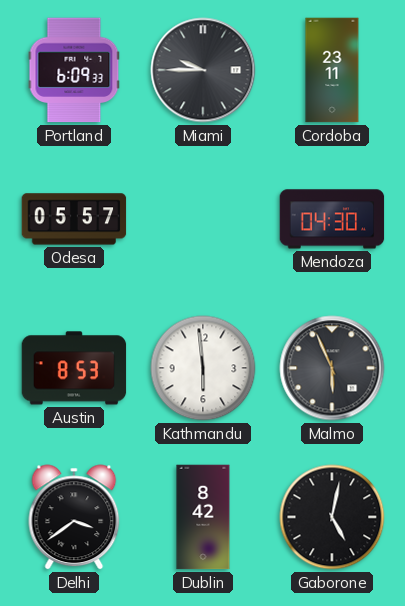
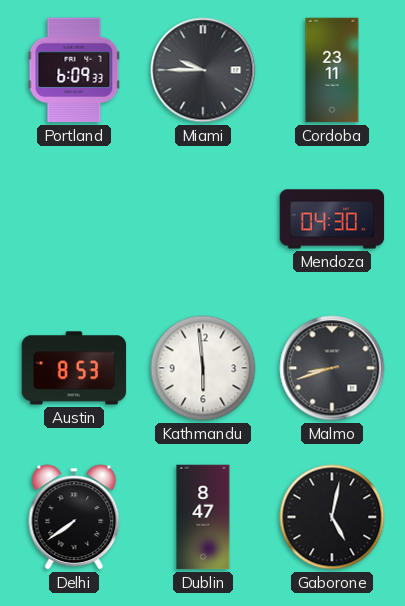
Odesa: 05:57 -> none
Malmo: 5:56 -> 8:42
Delhi: 3:39 -> 7:39
Dublin: 8:42 -> 8:47
